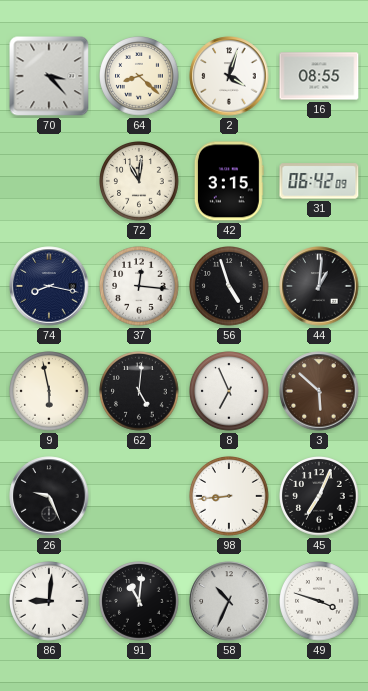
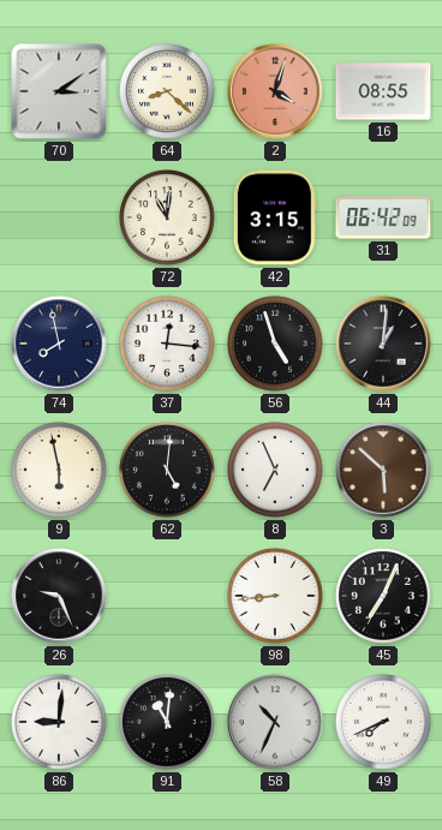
70: 3:23 -> 3:09
2 dial: white -> salmon
74: 8:17 -> 7:58
49: 3:48 -> 7:41
